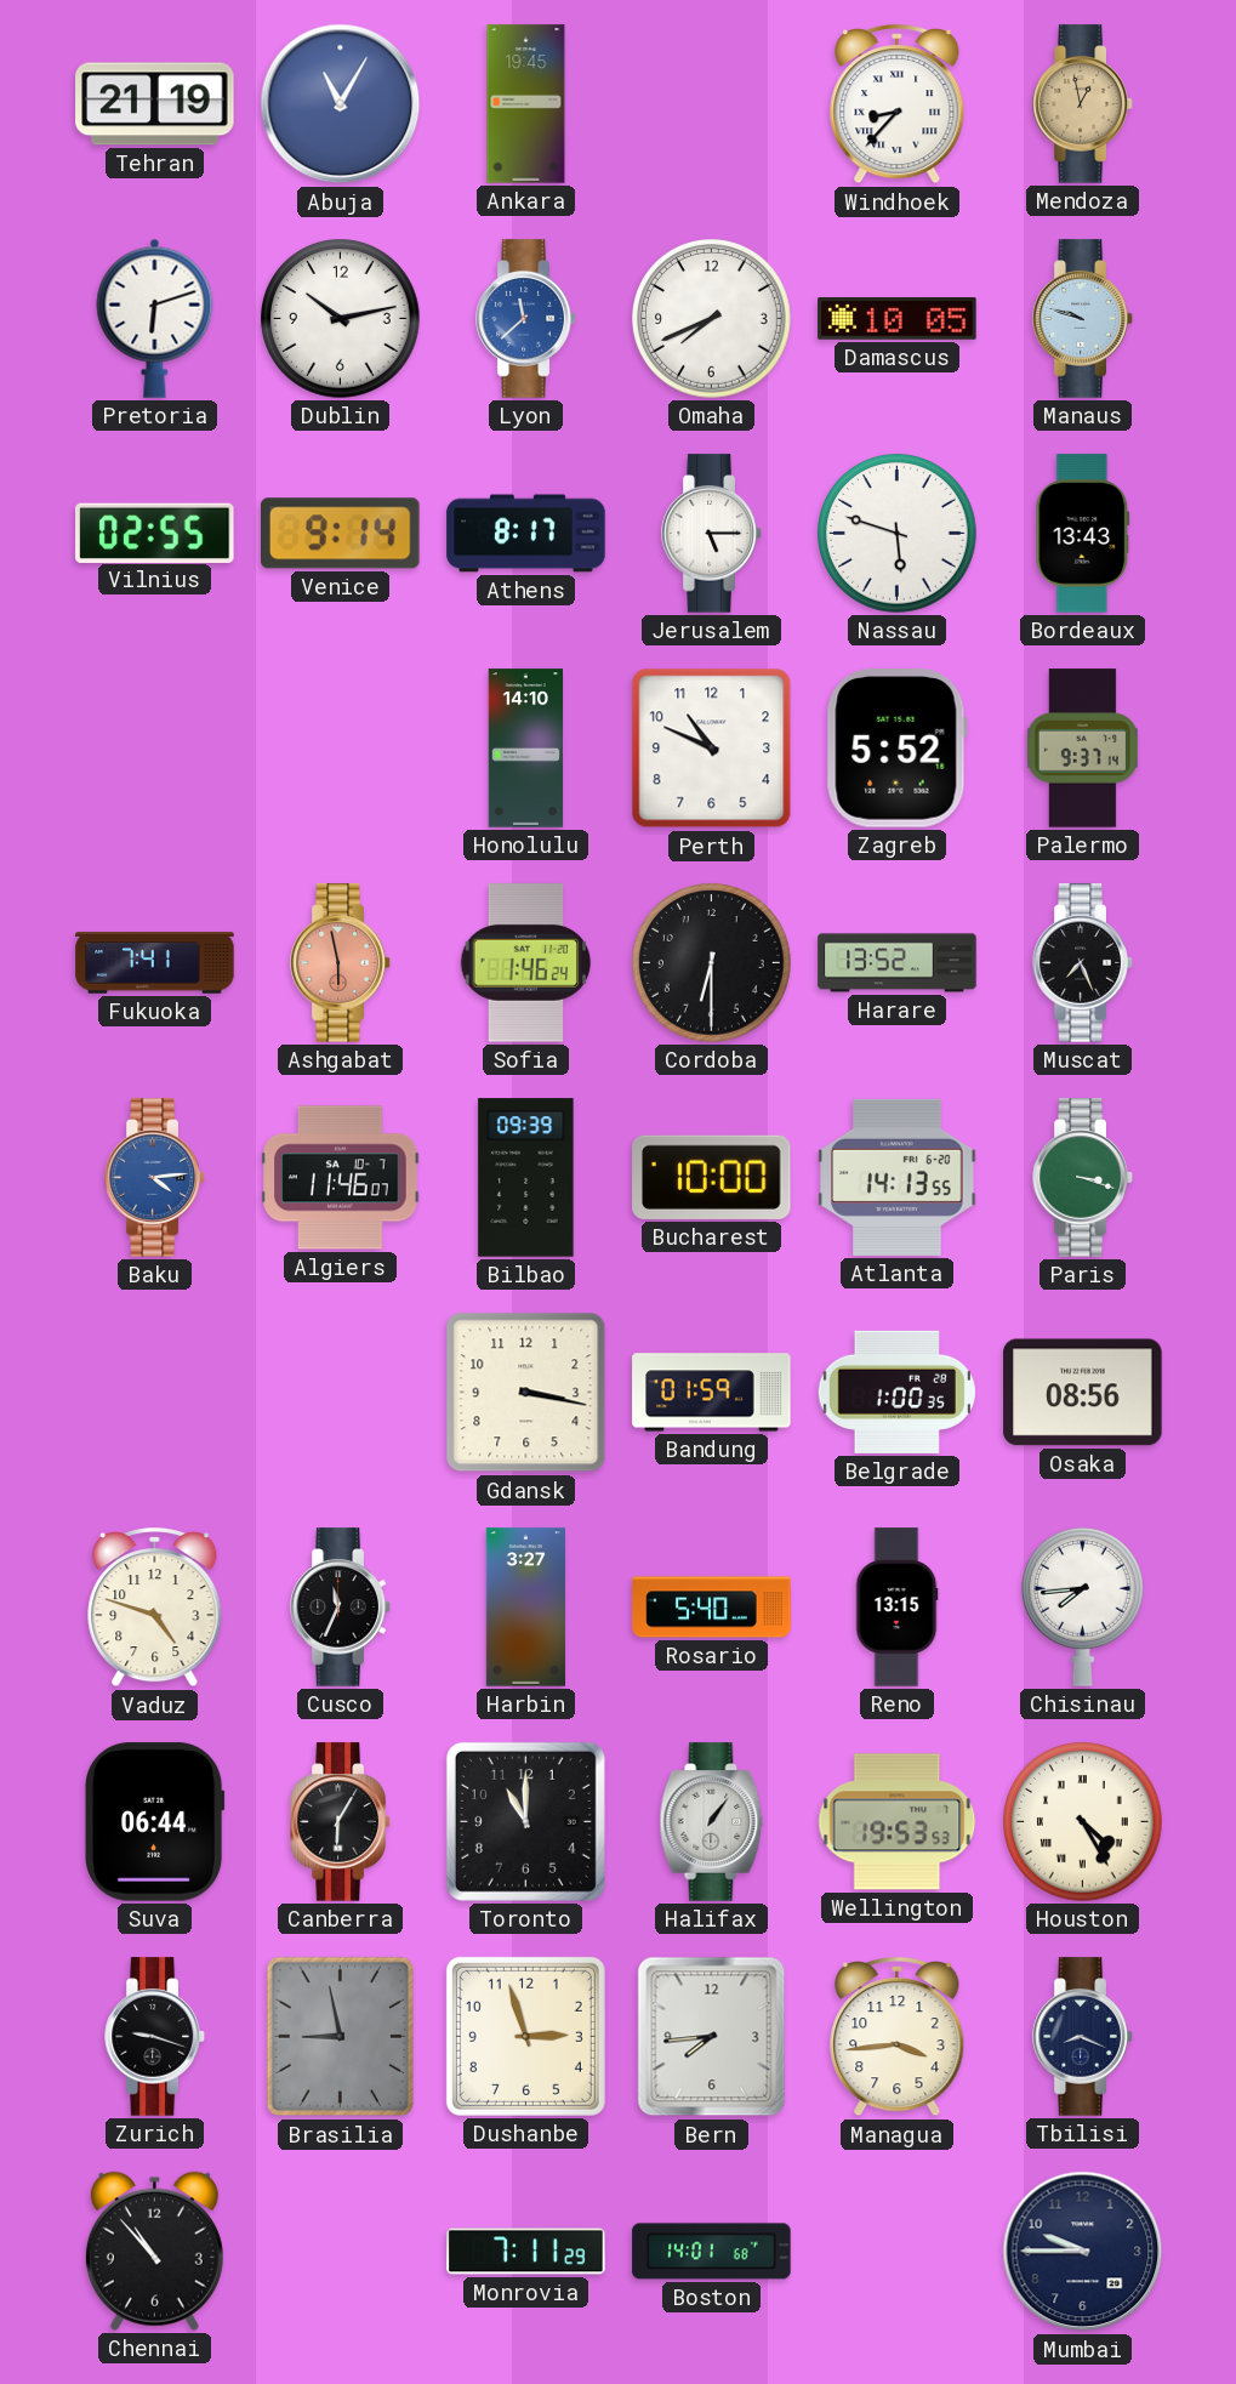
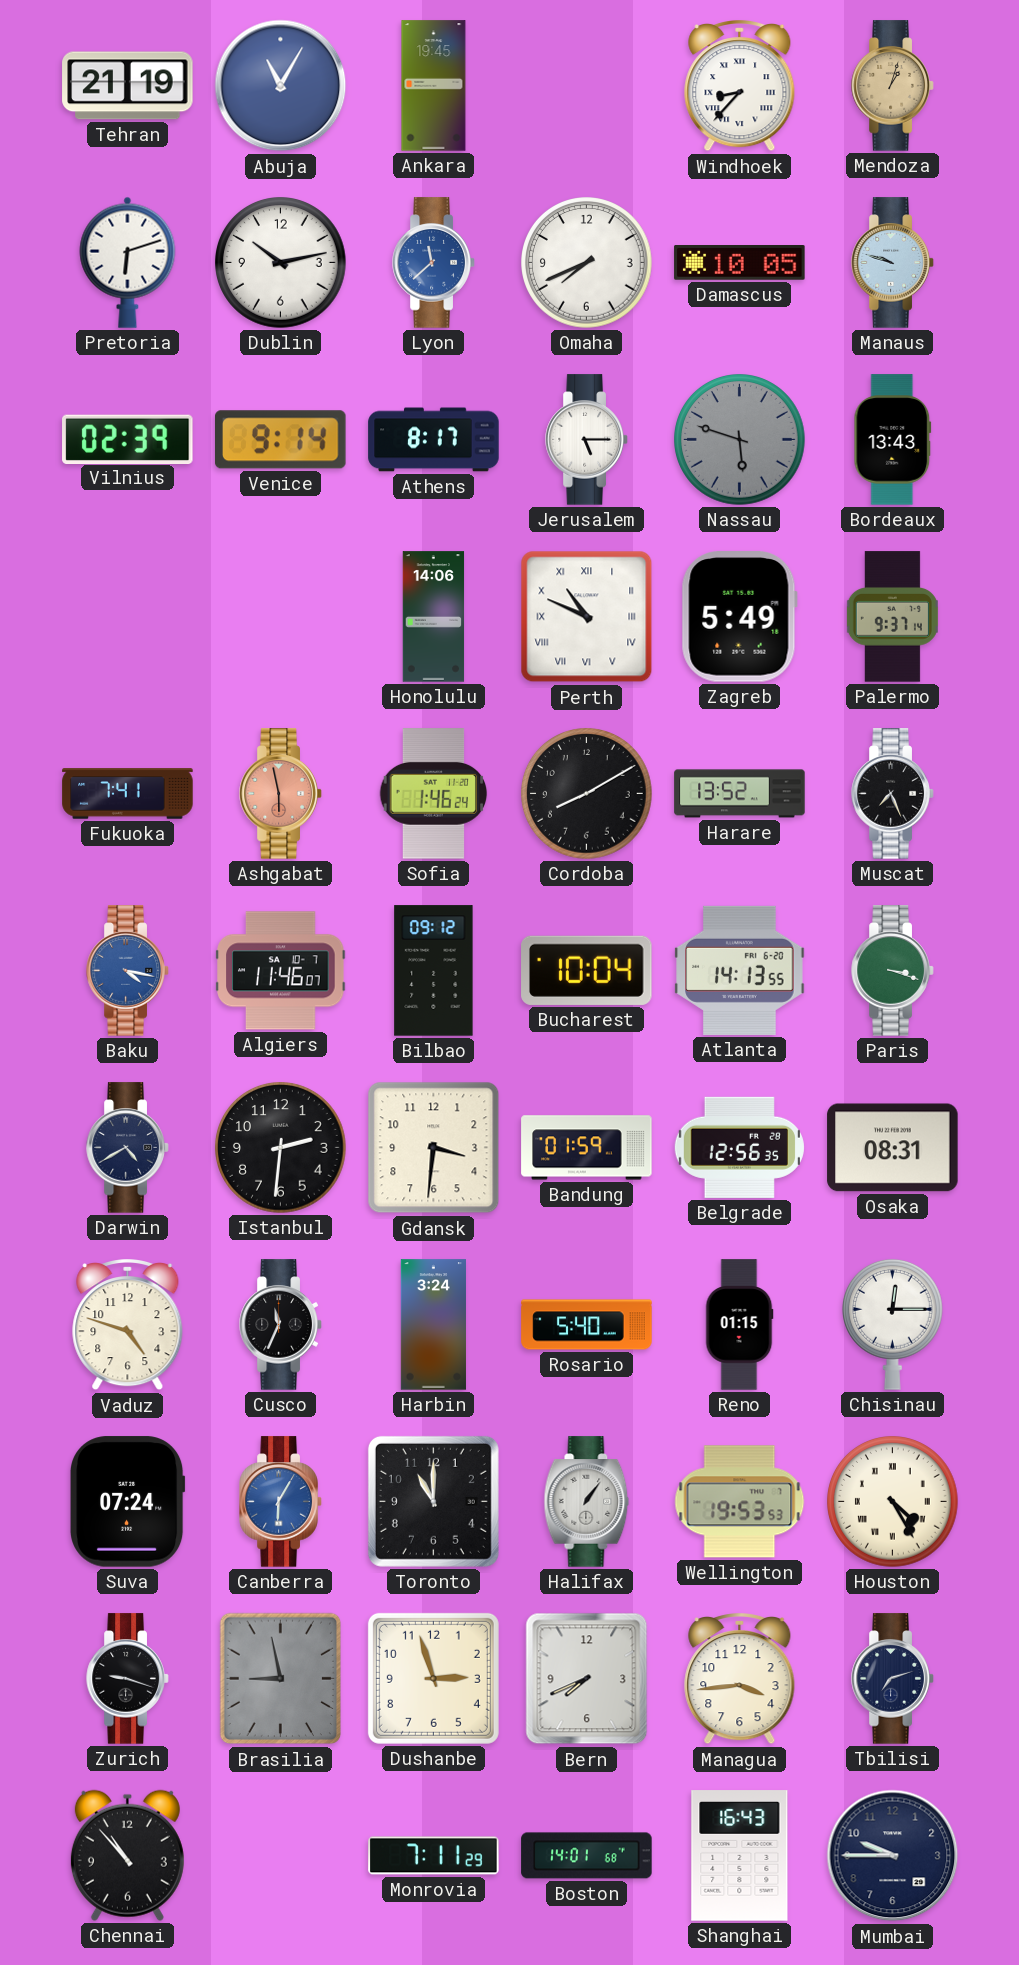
Mendoza: 12:58 -> 1:03
Vilnius: 02:55 -> 02:39
Nassau dial: white -> grey
Honolulu: 14:10 -> 14:06
Perth numerals: Arabic -> Roman
Zagreb: 5:52 -> 5:49
Cordoba: 6:30 -> 8:10
Baku: 4:14 -> 4:17
Bilbao: 09:39 -> 09:12
Bucharest: 10:00 -> 10:04
Darwin: none -> 4:40
Istanbul: none -> 2:31
Gdansk: 3:17 -> 3:31
Belgrade: 1:00 -> 12:56
Osaka: 08:56 -> 08:31
Harbin: 3:27 -> 3:24
Reno: 13:15 -> 01:15
Chisinau: 7:44 -> 12:15
Suva: 06:44 -> 07:24
Canberra dial: black -> blue
Bern: 7:44 -> 7:41
Tbilisi: 8:19 -> 7:12
Shanghai: none -> 16:43
